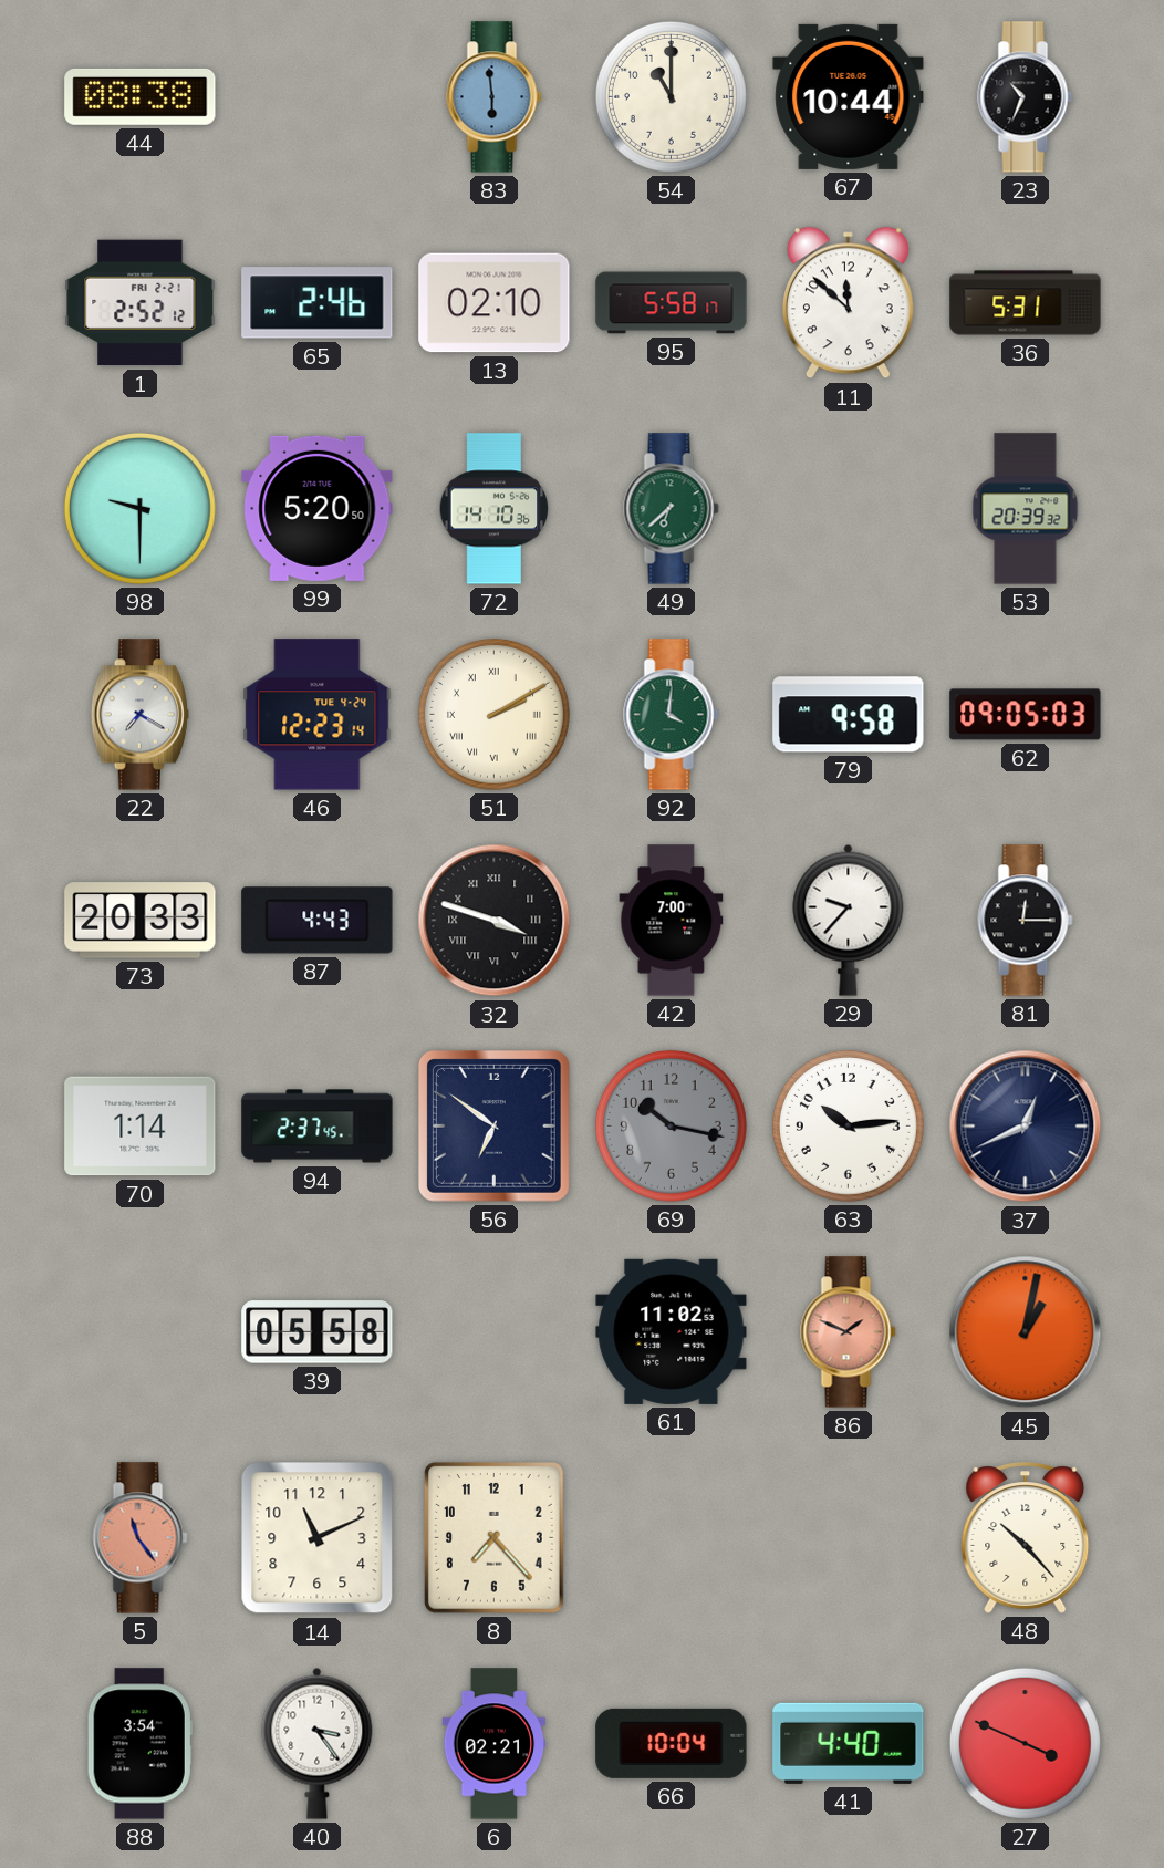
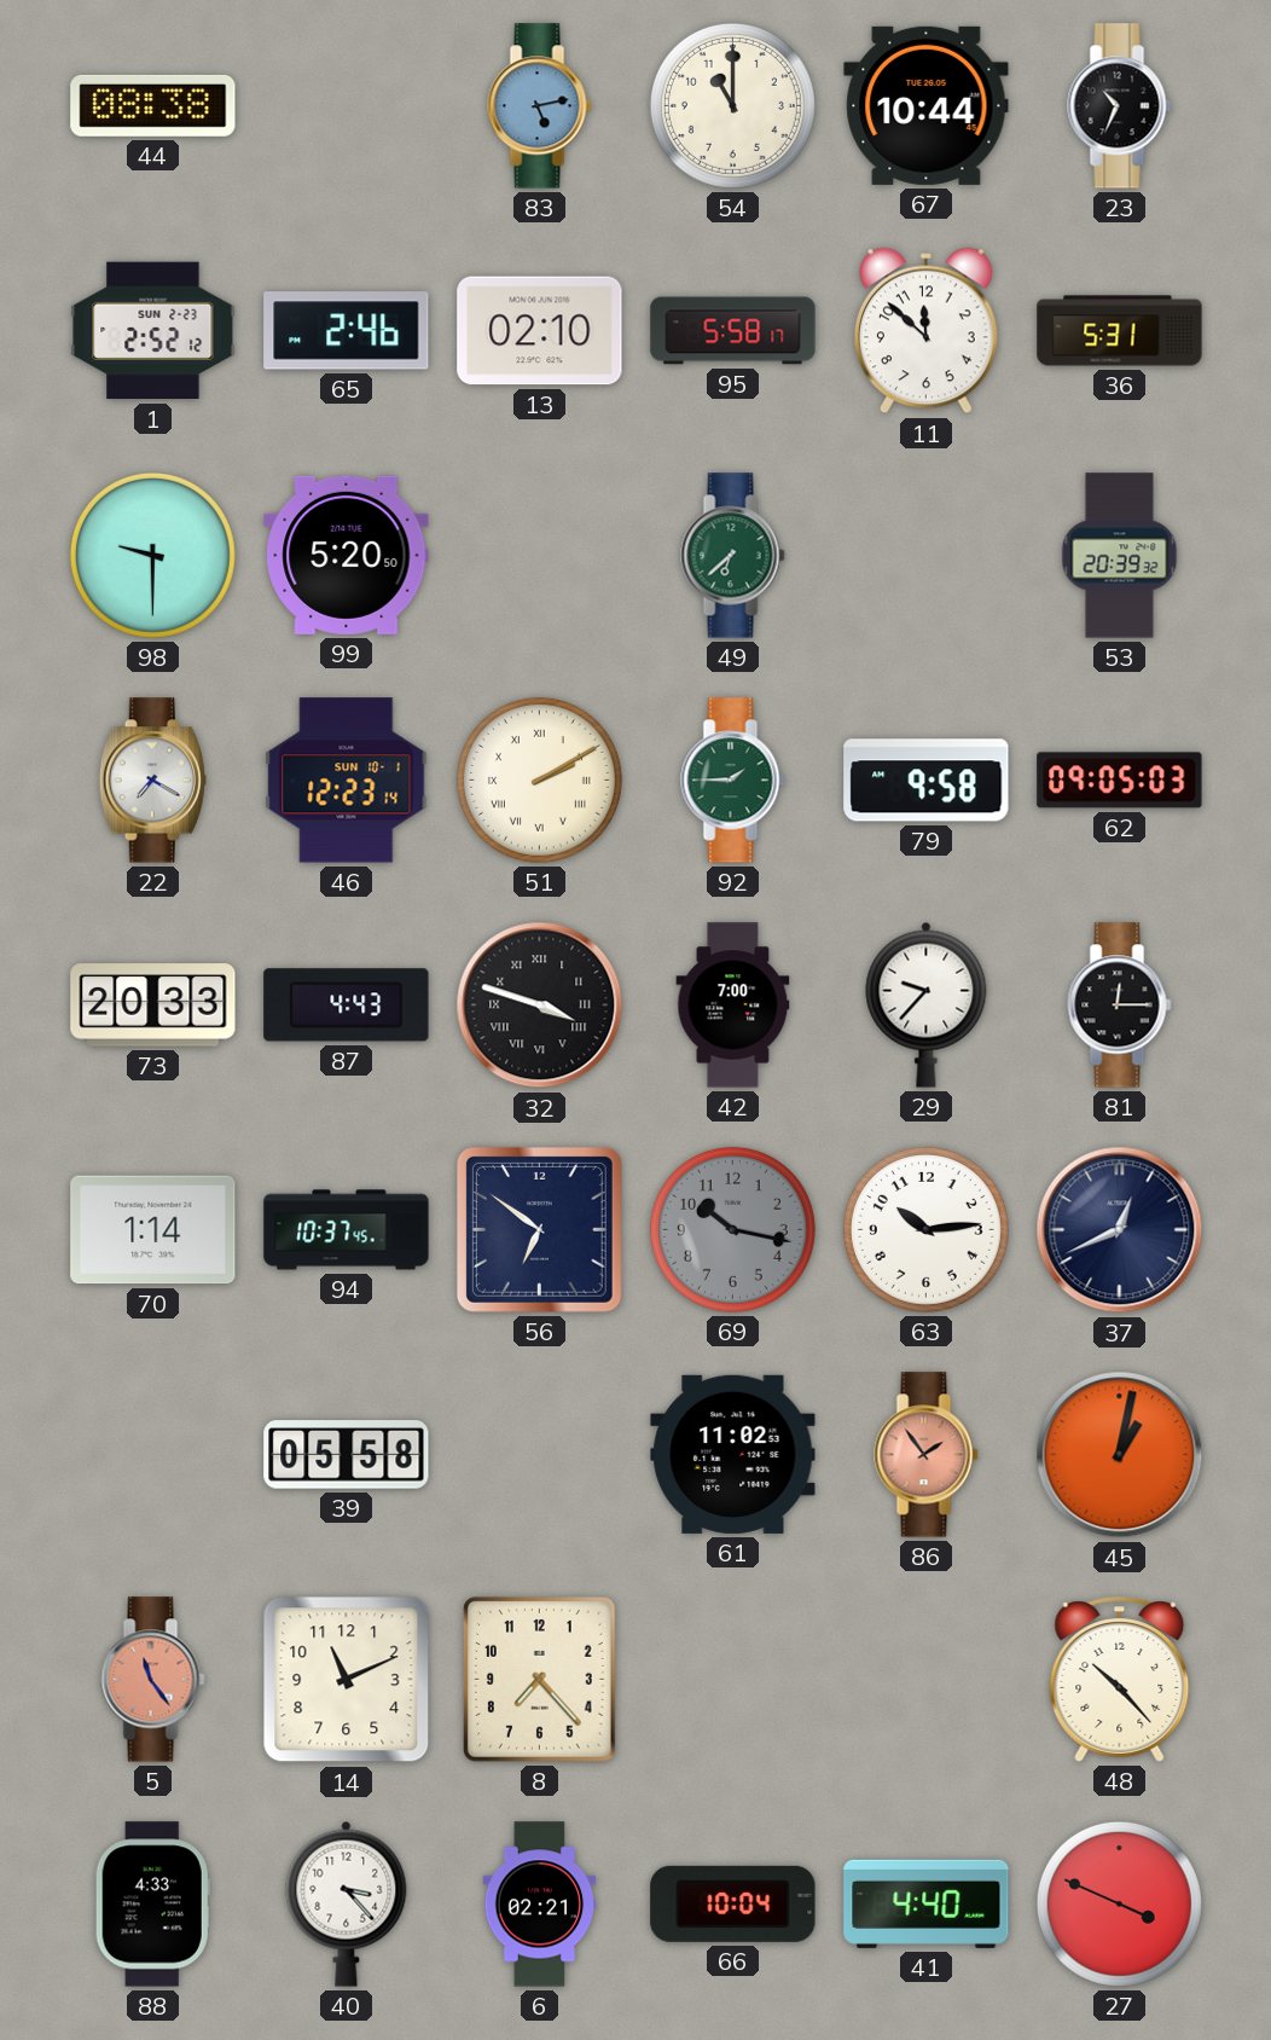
83: 5:59 -> 5:13
1 date: FRI 2-21 -> SUN 2-23
72: 14:10 -> none
46 date: TUE 4-24 -> SUN 10-1
92: 4:01 -> 1:45
94: 2:37 -> 10:37
86: 1:49 -> 1:54
88: 3:54 -> 4:33
40: 3:24 -> 3:23
